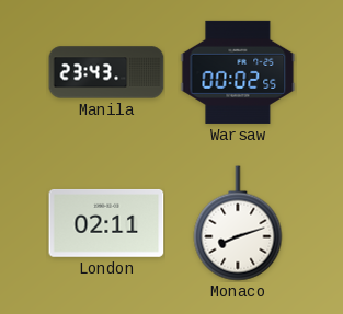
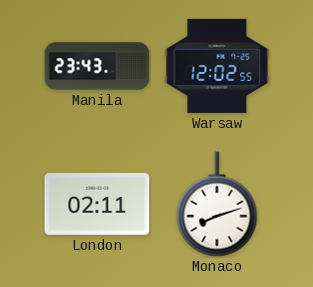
Warsaw: 00:02 -> 12:02
